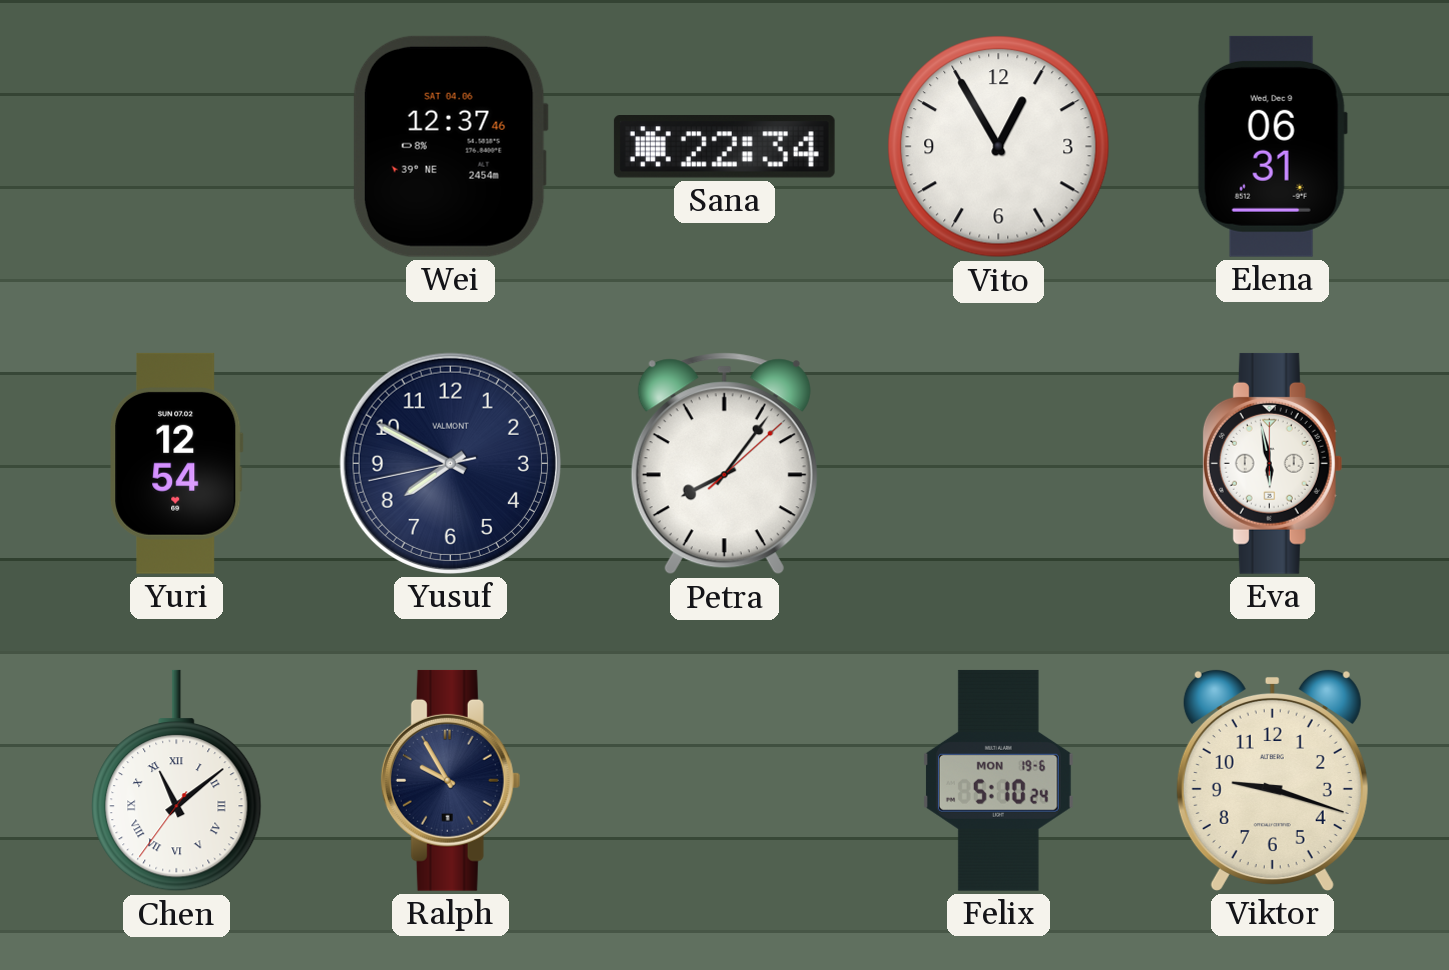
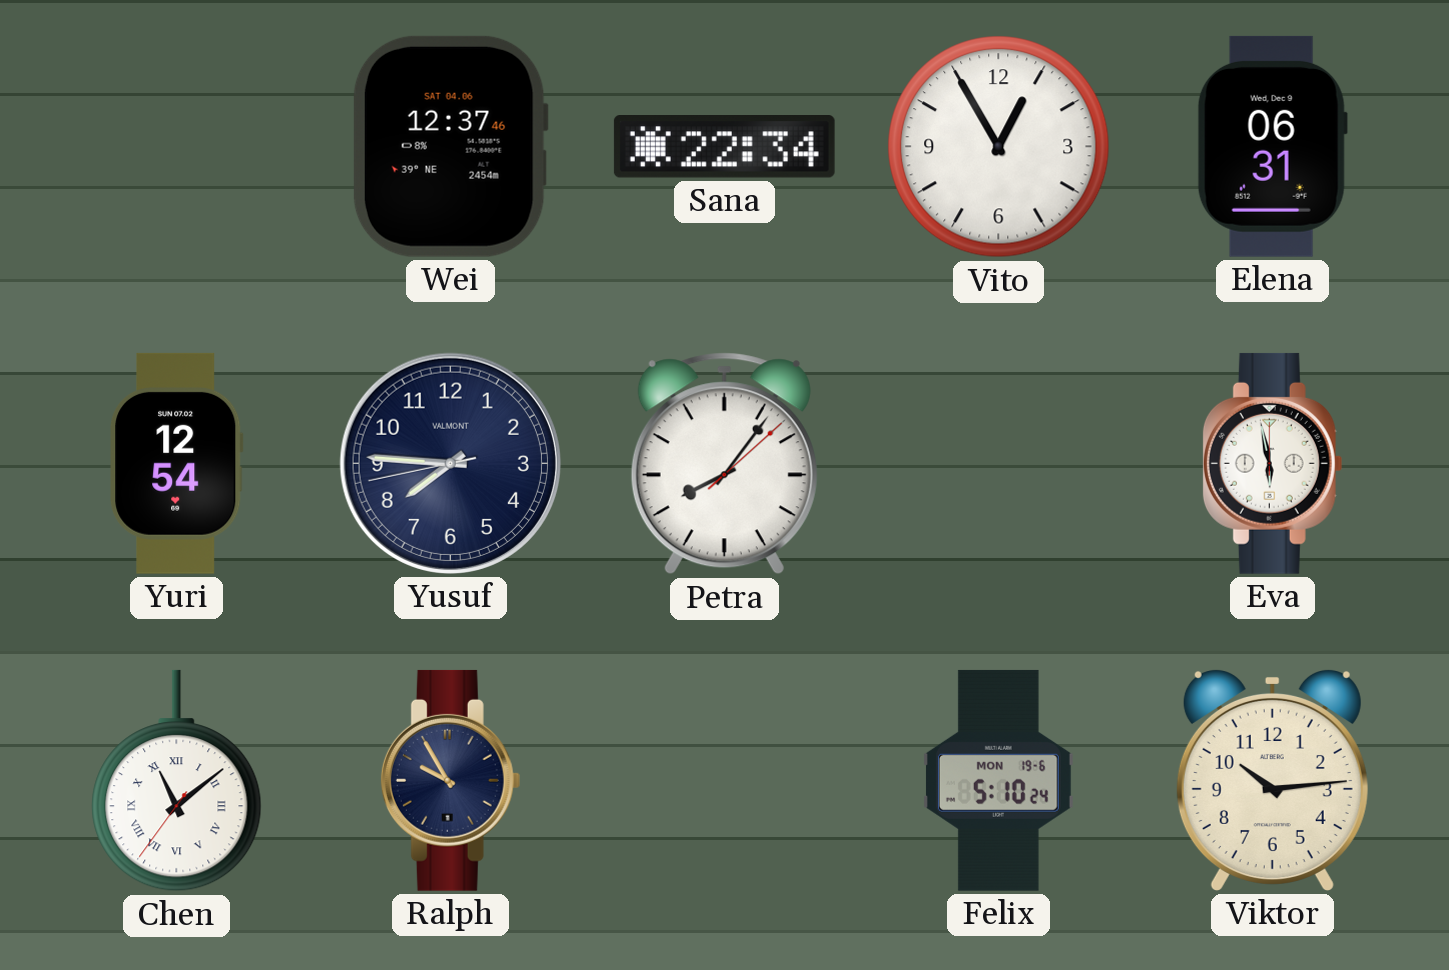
Yusuf: 7:49 -> 7:45
Viktor: 9:18 -> 10:14
